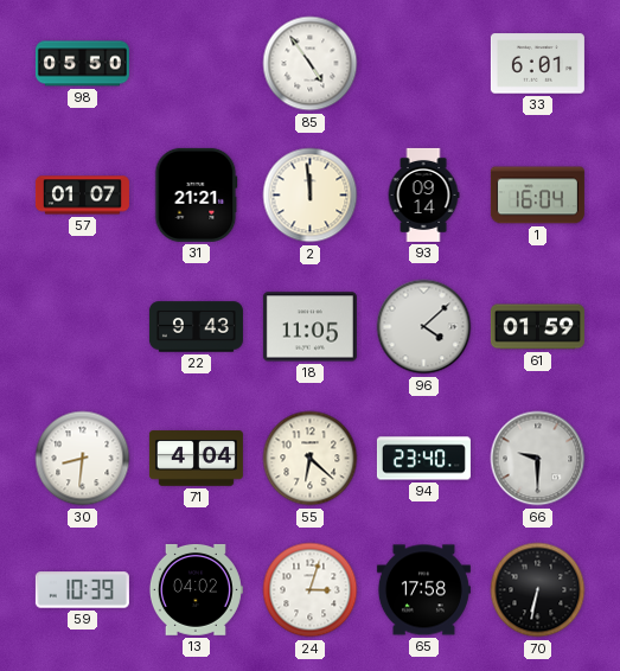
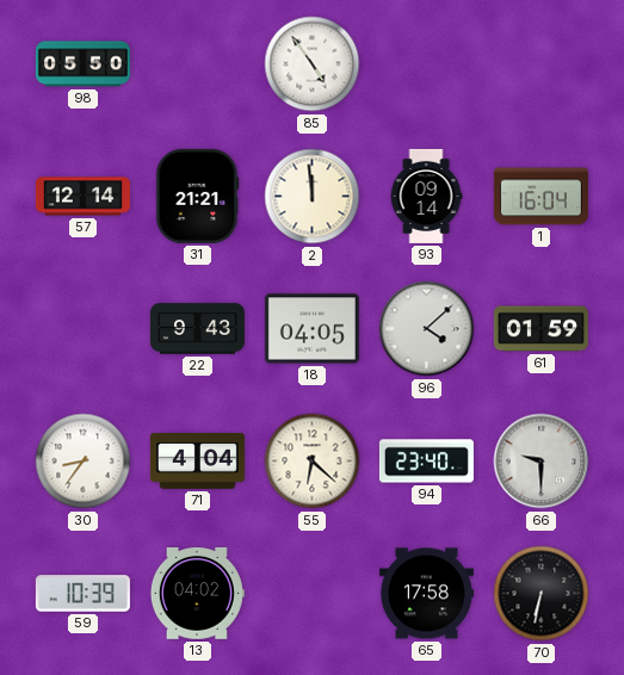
33: 6:01 -> none
57: 01:07 -> 12:14
18: 11:05 -> 04:05
30: 8:31 -> 8:36
24: 3:03 -> none
